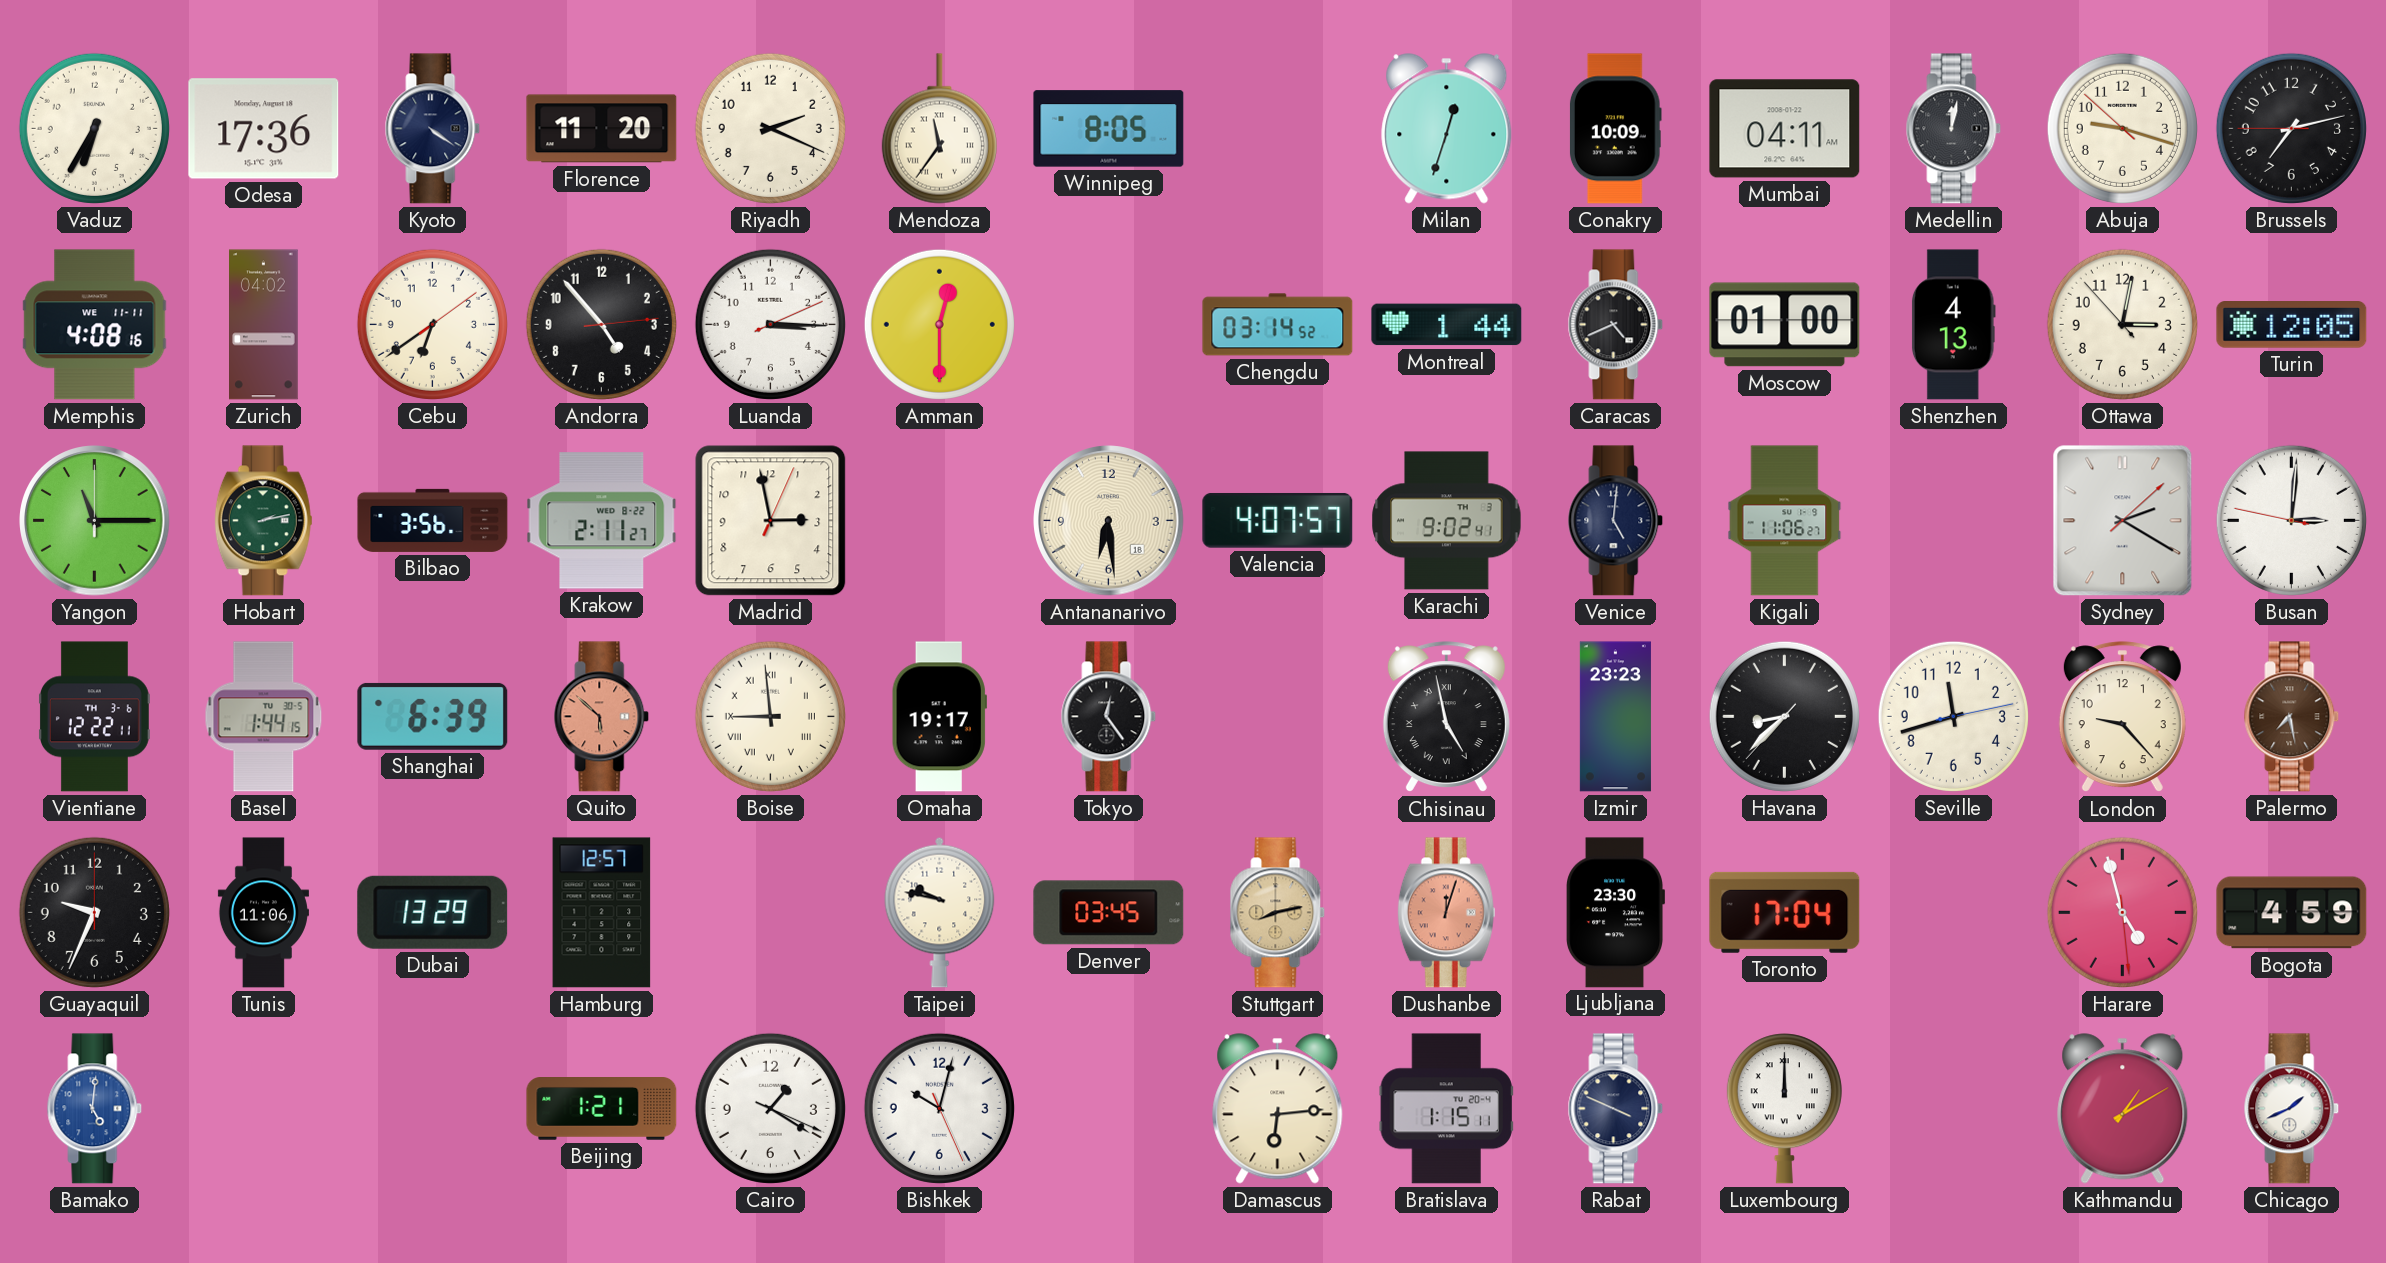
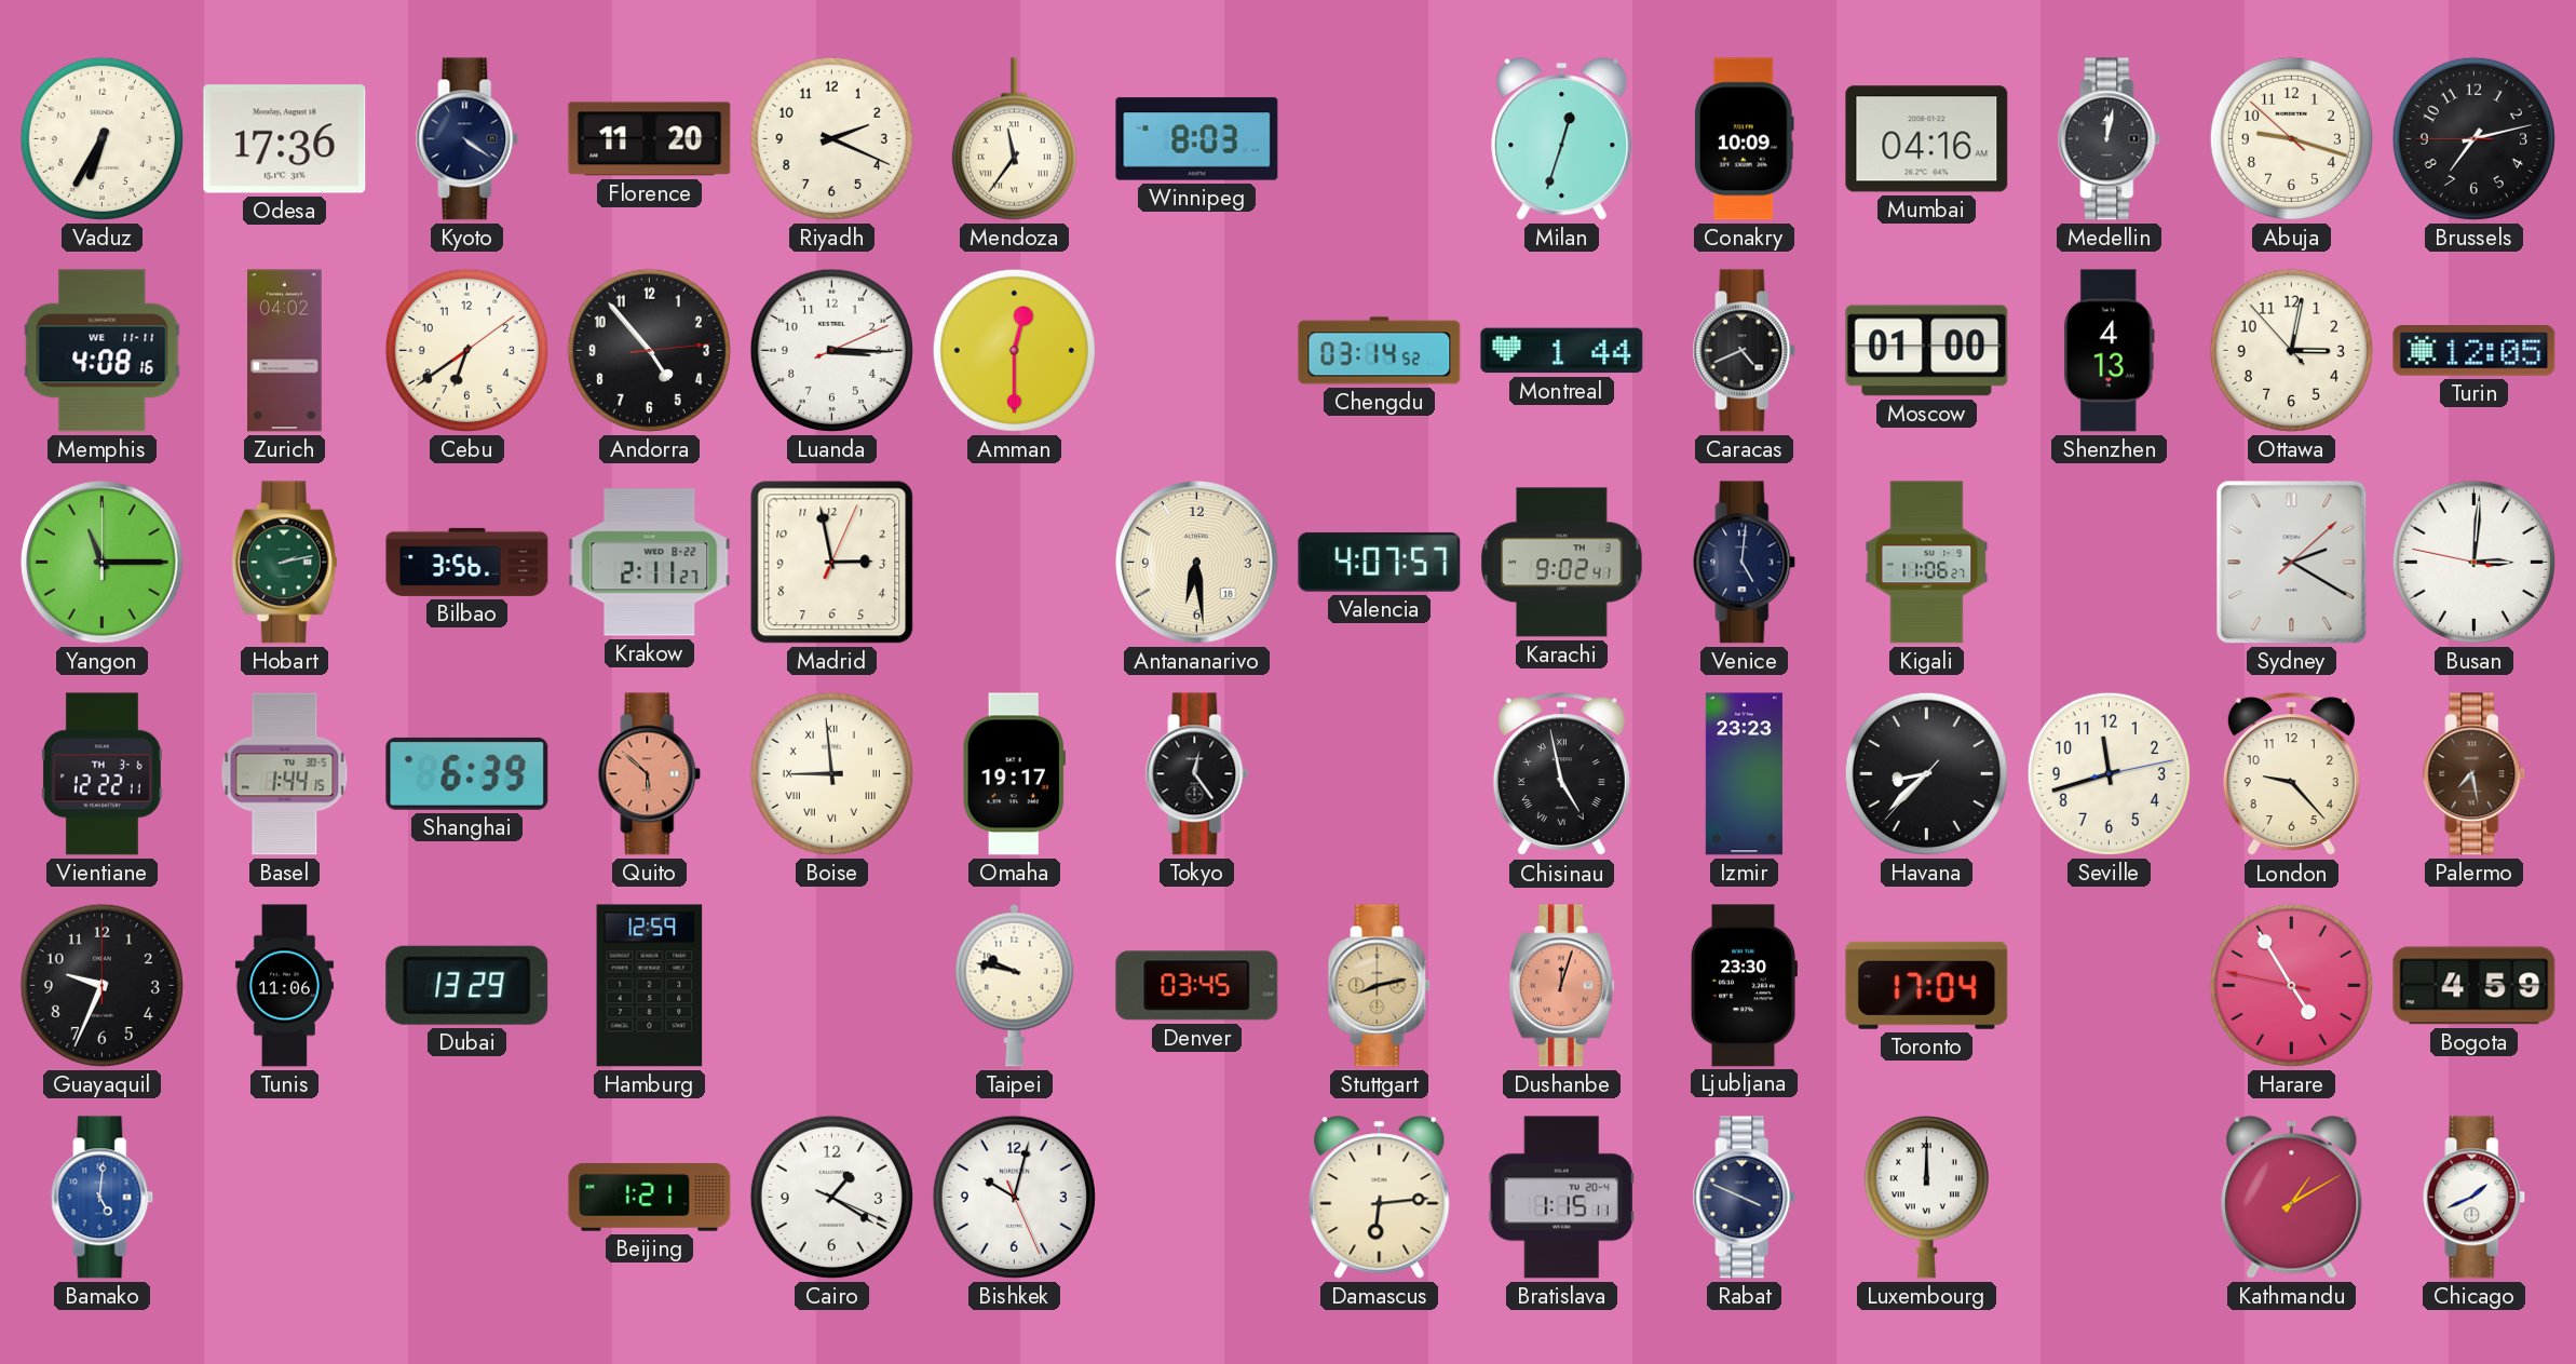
Winnipeg: 8:05 -> 8:03
Mumbai: 04:11 -> 04:16
Hamburg: 12:57 -> 12:59
Harare: 4:57 -> 4:54
